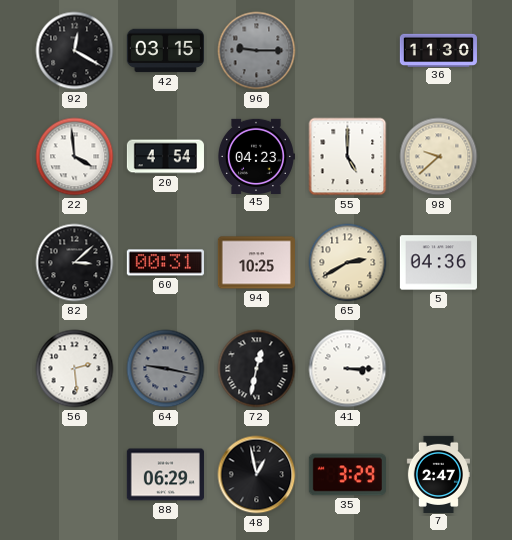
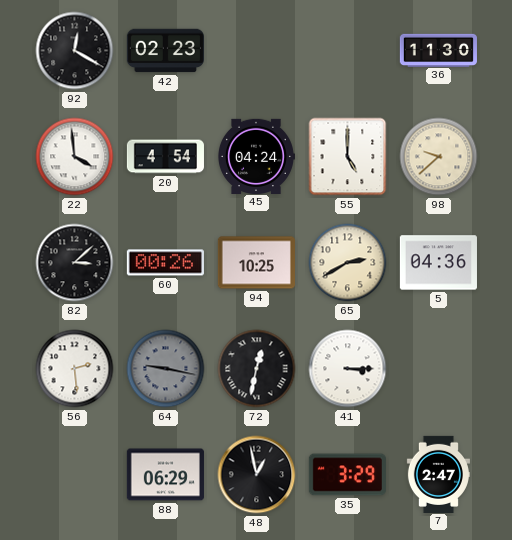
42: 03:15 -> 02:23
96: 9:15 -> none
45: 04:23 -> 04:24
60: 00:31 -> 00:26
